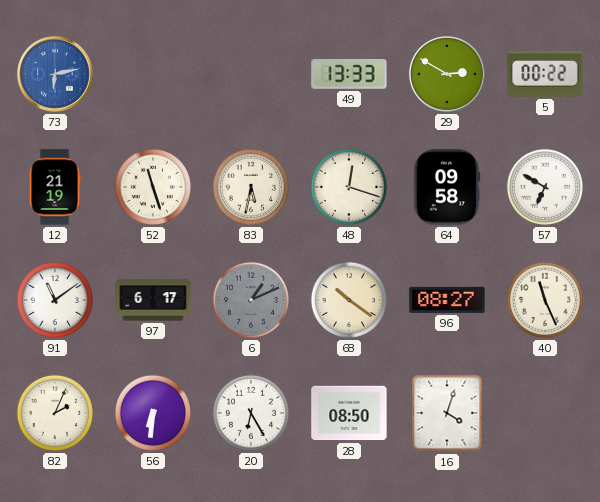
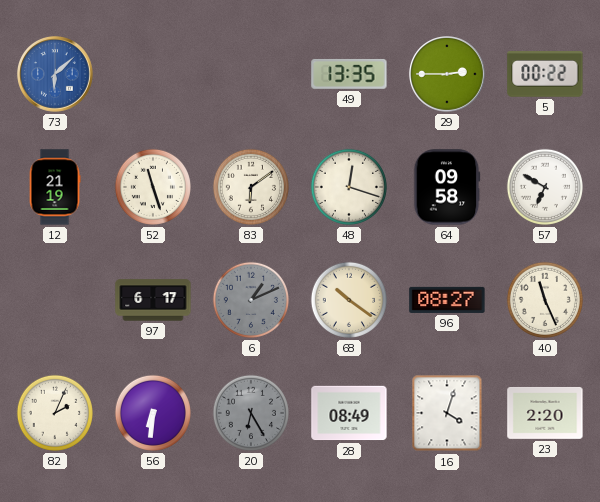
73: 6:13 -> 6:08
49: 13:33 -> 13:35
29: 2:50 -> 2:45
83: 5:32 -> 6:09
91: 11:09 -> none
20 dial: white -> grey
28: 08:50 -> 08:49
23: none -> 2:20
